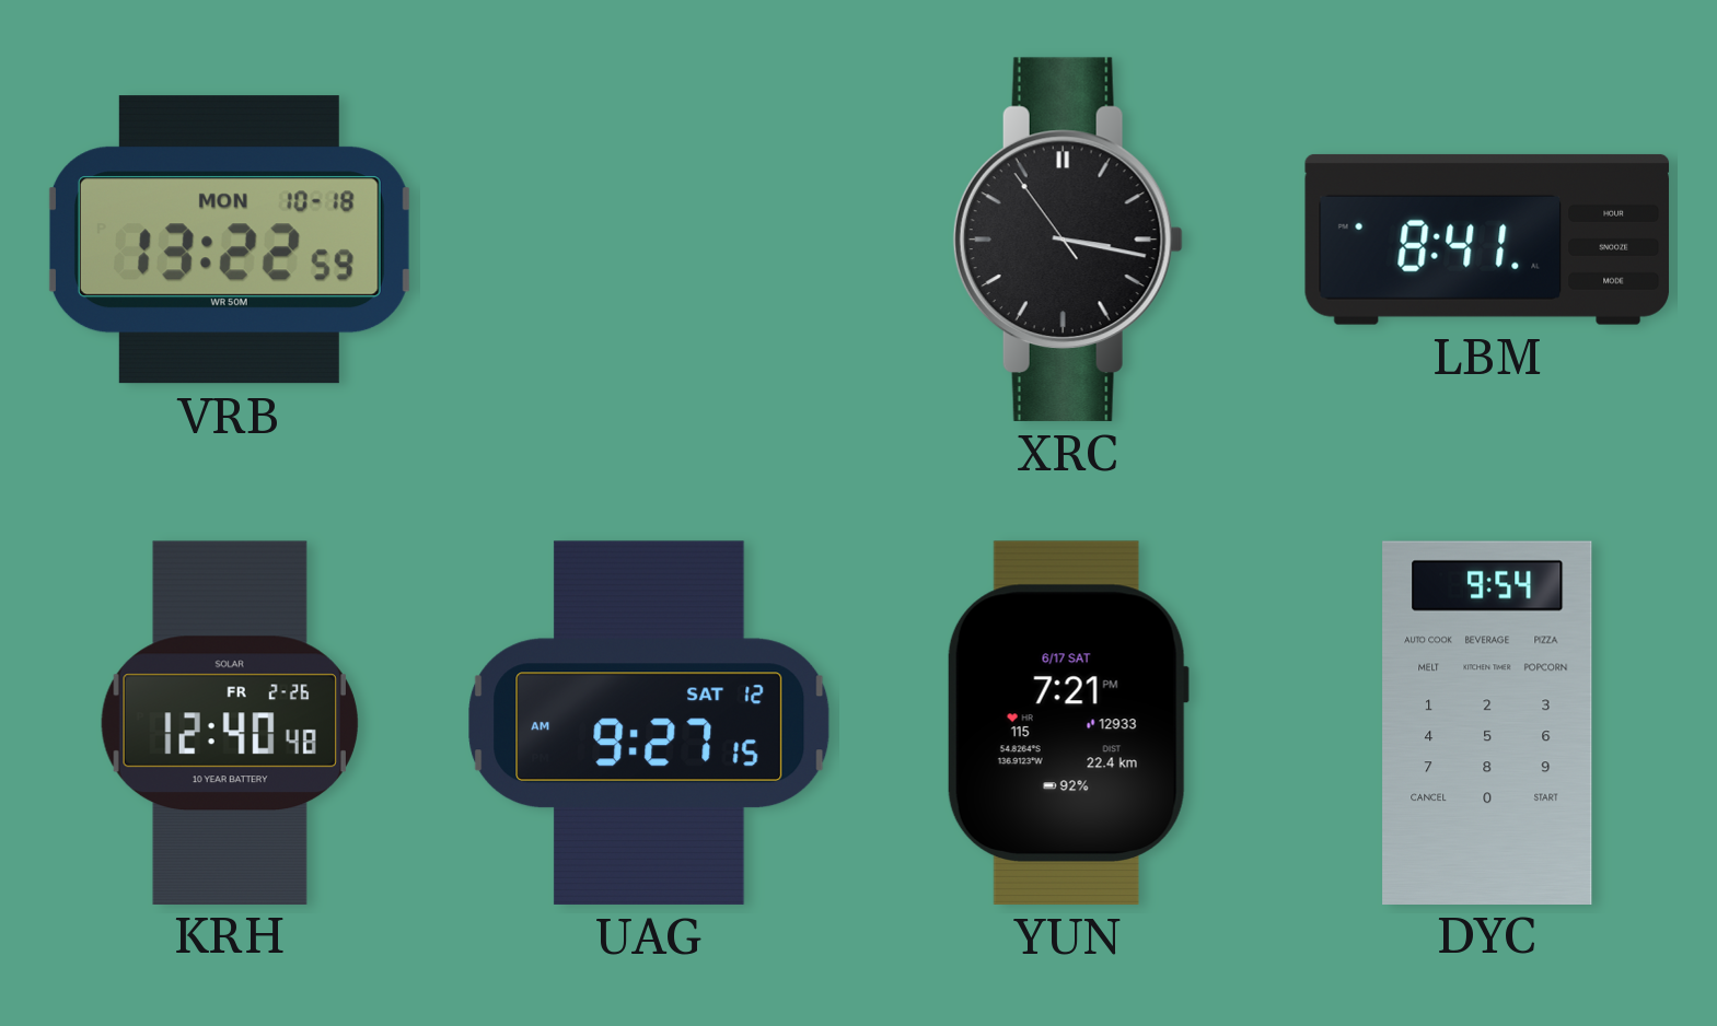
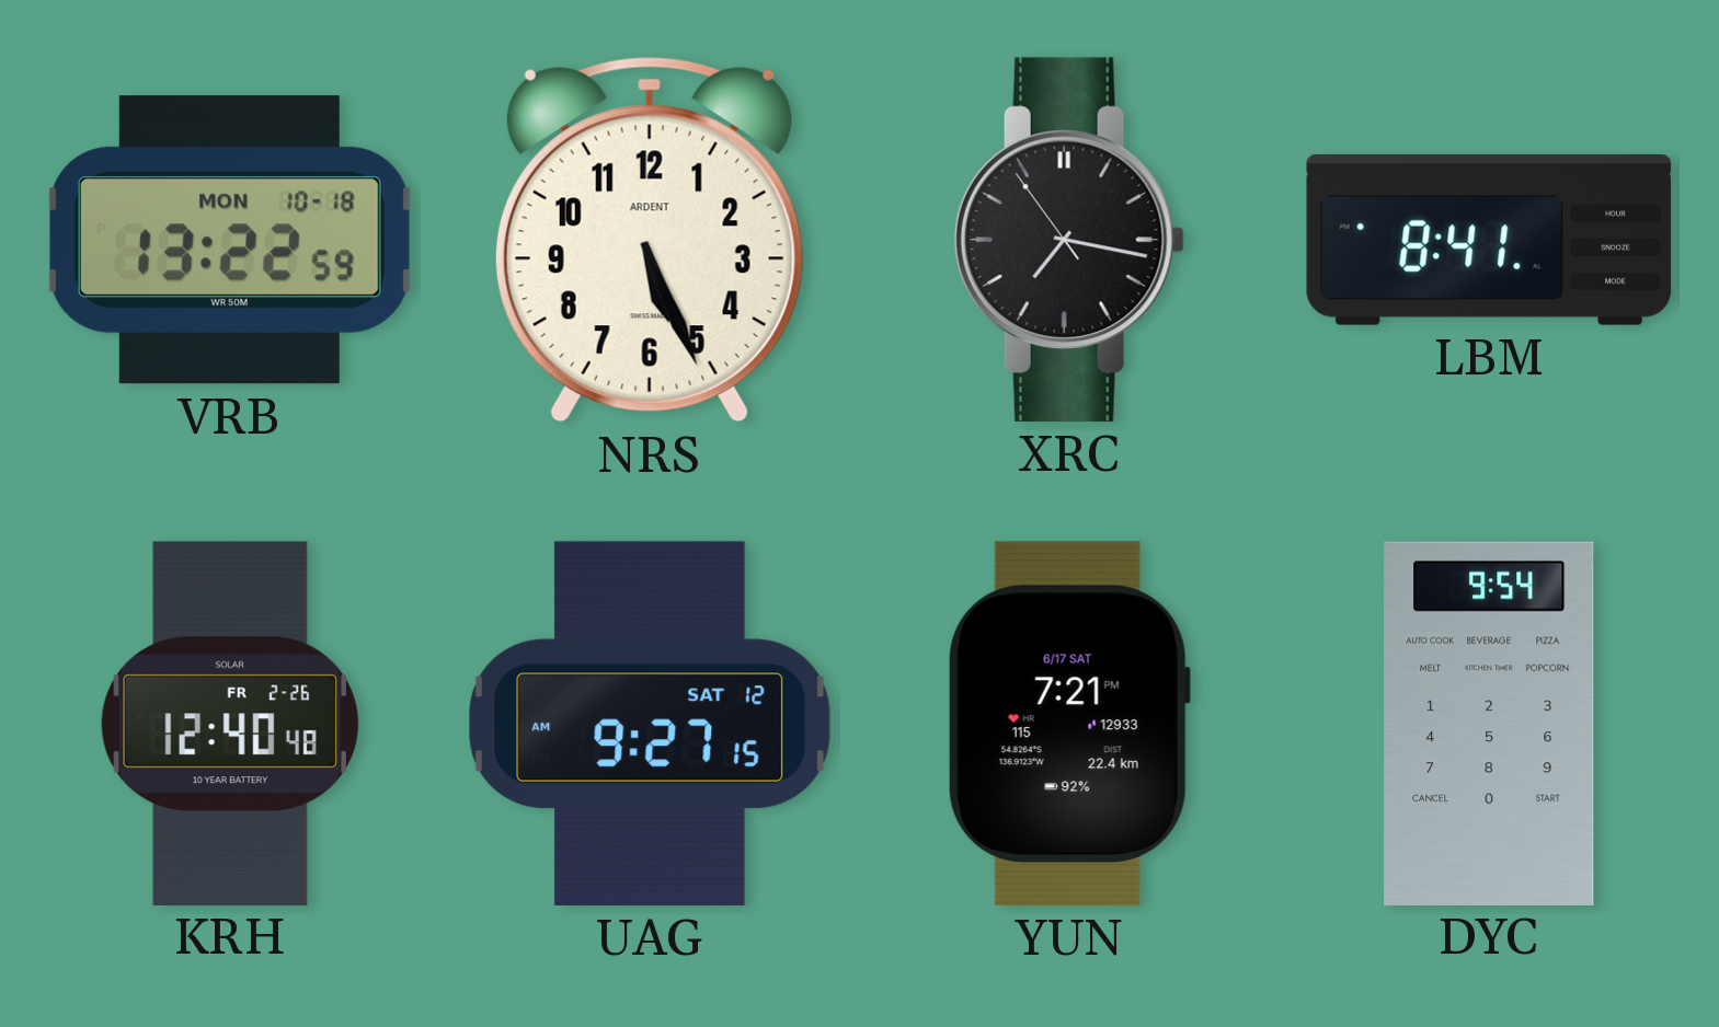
NRS: none -> 5:26
XRC: 3:16 -> 7:16
